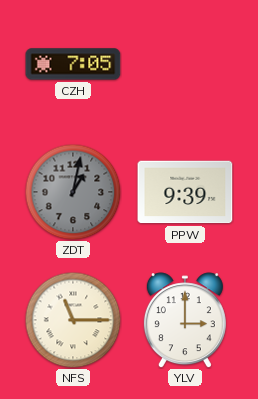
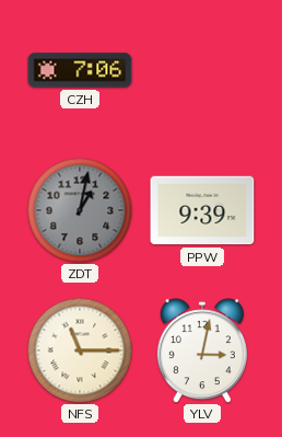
CZH: 7:05 -> 7:06
YLV: 3:00 -> 3:02
